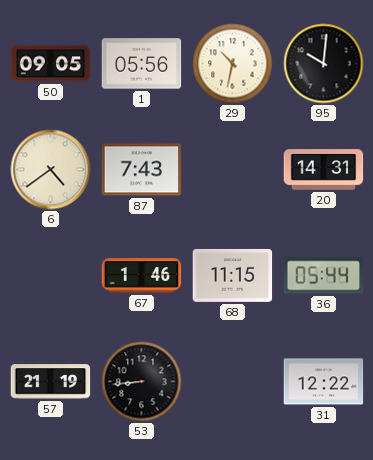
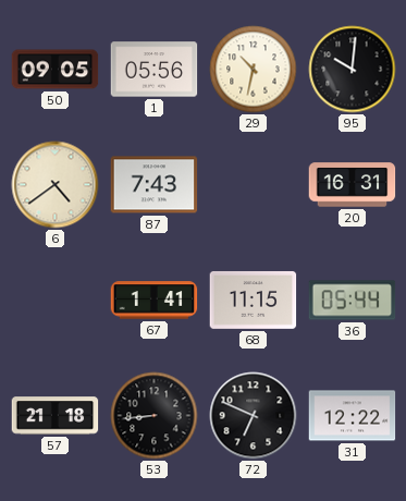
20: 14:31 -> 16:31
67: 1:46 -> 1:41
57: 21:19 -> 21:18
72: none -> 6:49
